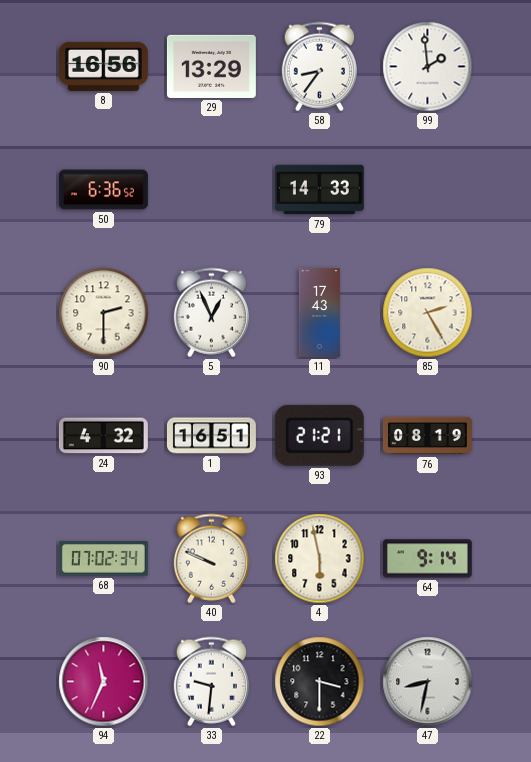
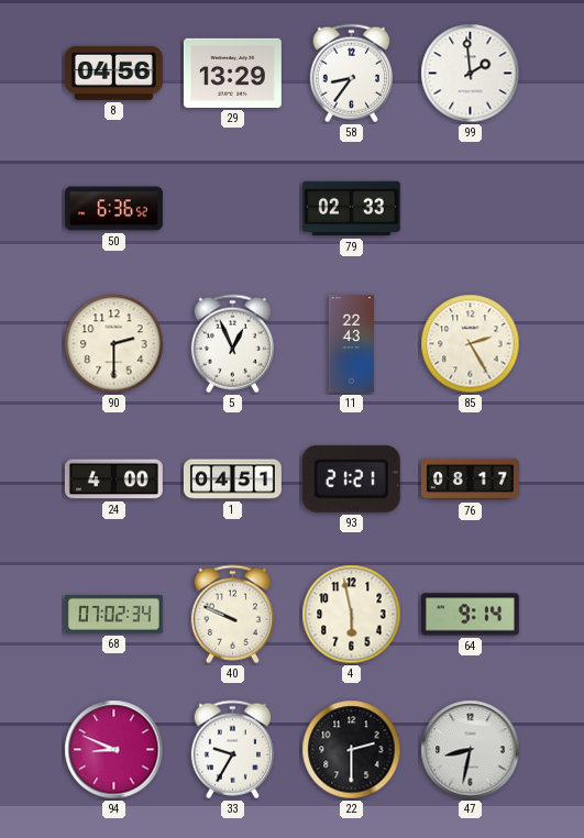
8: 16:56 -> 04:56
79: 14:33 -> 02:33
11: 17:43 -> 22:43
24: 4:32 -> 4:00
1: 16:51 -> 04:51
76: 08:19 -> 08:17
94: 11:34 -> 8:49
33: 9:31 -> 9:35
22: 3:30 -> 2:30
